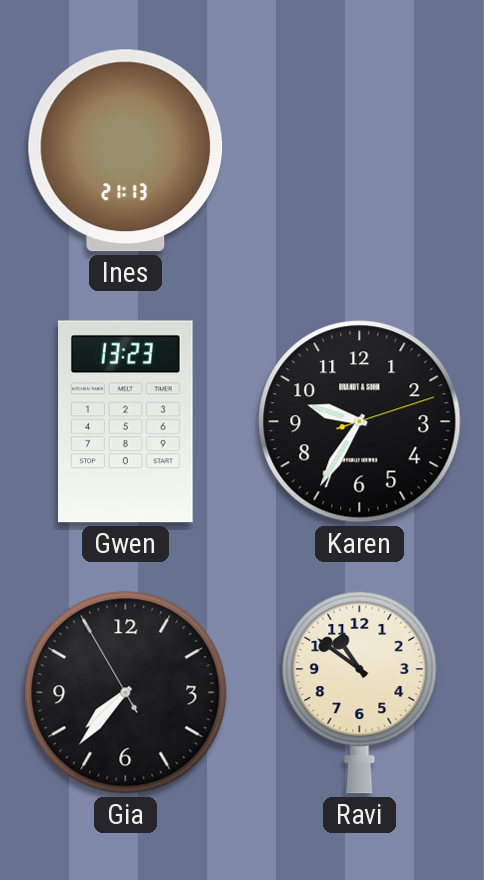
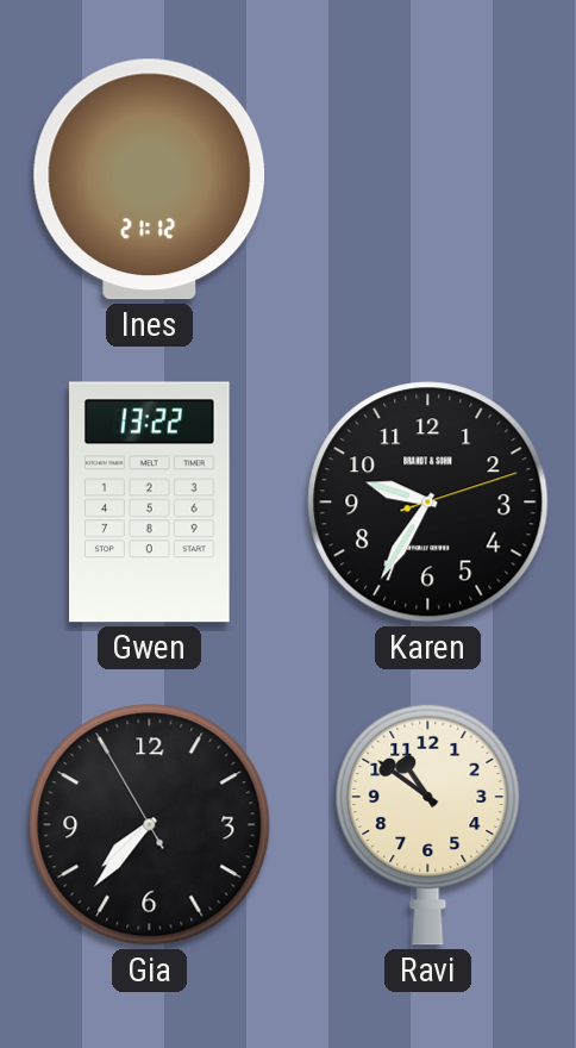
Ines: 21:13 -> 21:12
Gwen: 13:23 -> 13:22
